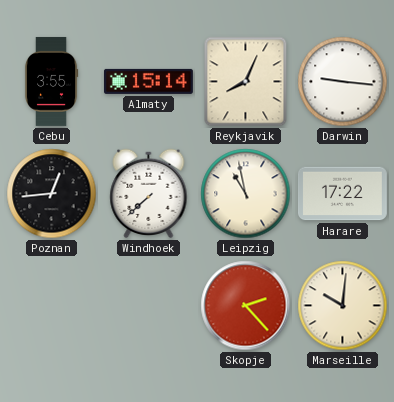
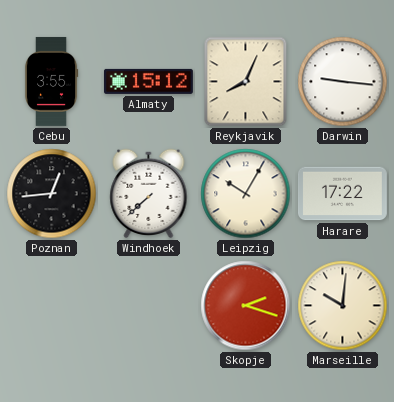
Almaty: 15:14 -> 15:12
Leipzig: 10:58 -> 10:05
Skopje: 2:23 -> 2:18
